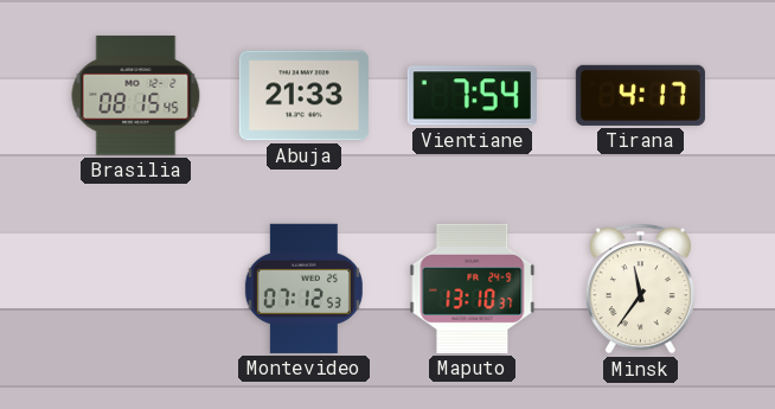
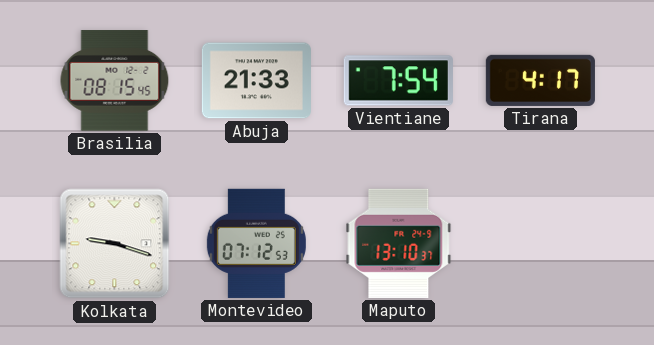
Kolkata: none -> 9:18
Minsk: 11:36 -> none
